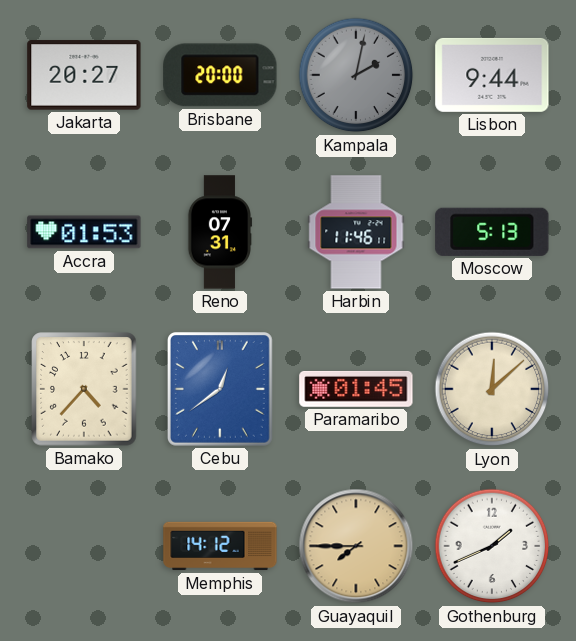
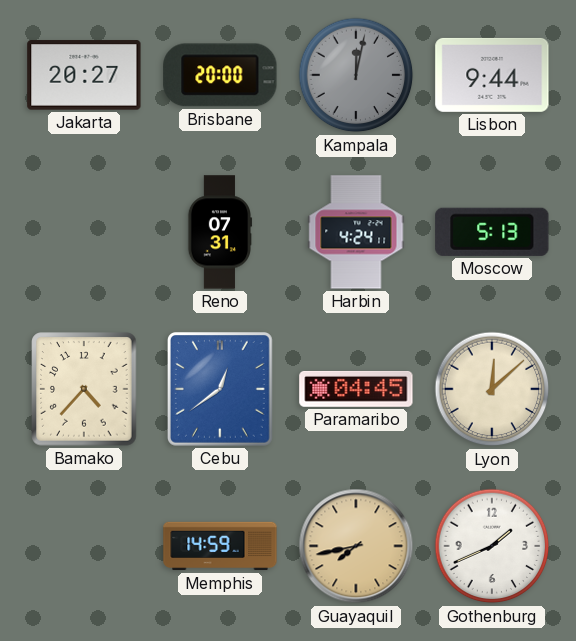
Kampala: 2:02 -> 12:02
Accra: 01:53 -> none
Harbin: 11:46 -> 4:24
Paramaribo: 01:45 -> 04:45
Memphis: 14:12 -> 14:59
Guayaquil: 7:45 -> 7:43
